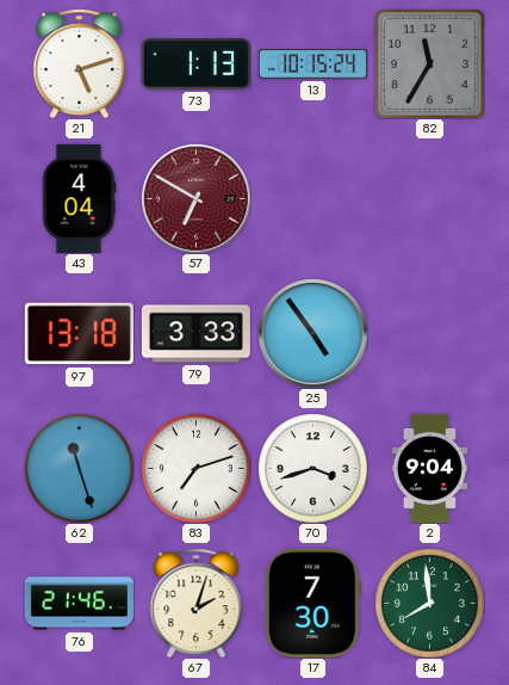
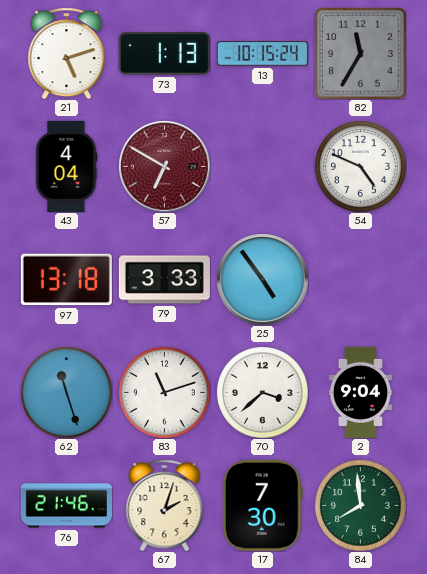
54: none -> 4:49
83: 7:12 -> 11:12
70: 3:42 -> 3:38
